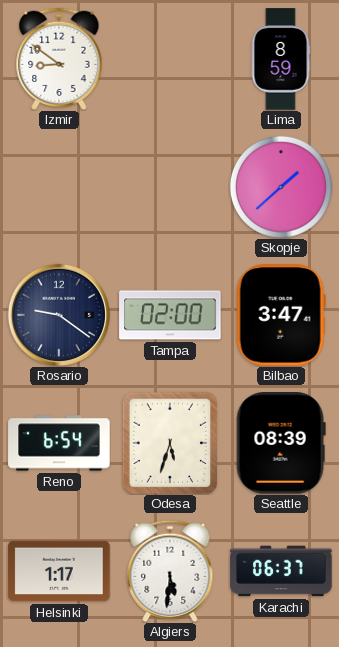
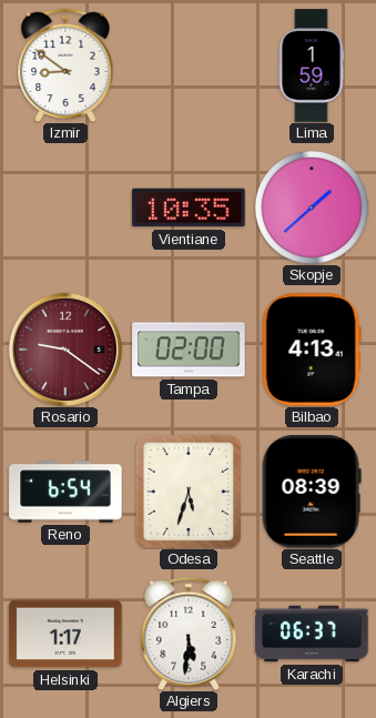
Lima: 8:59 -> 1:59
Vientiane: none -> 10:35
Rosario dial: navy -> burgundy
Bilbao: 3:47 -> 4:13
